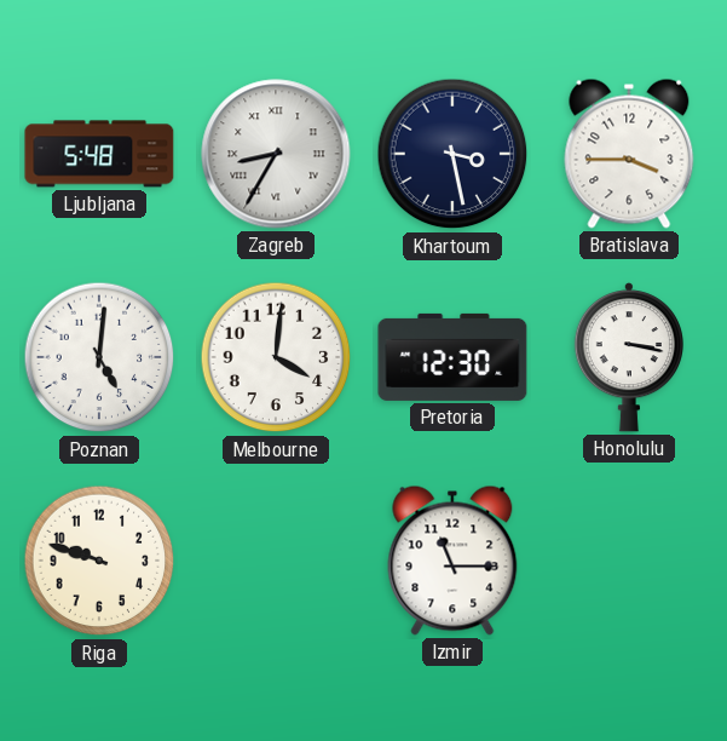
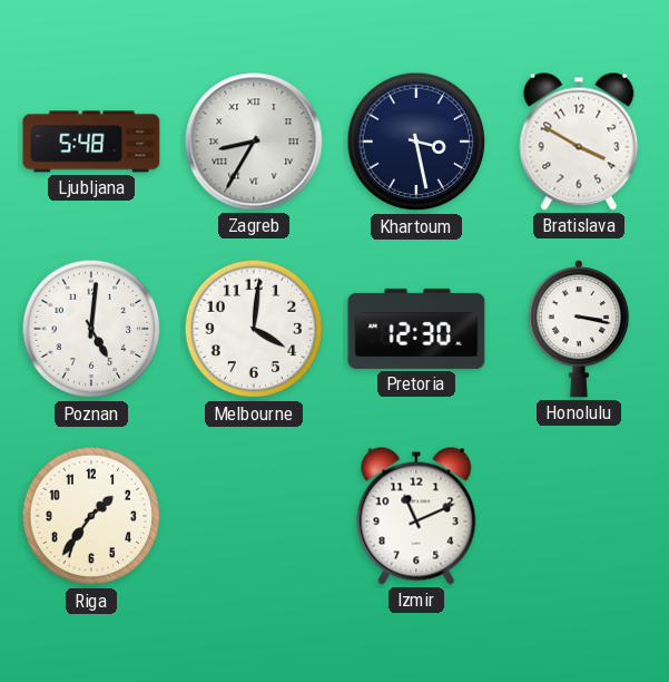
Bratislava: 3:45 -> 3:50
Riga: 9:48 -> 1:36
Izmir: 11:15 -> 11:11
